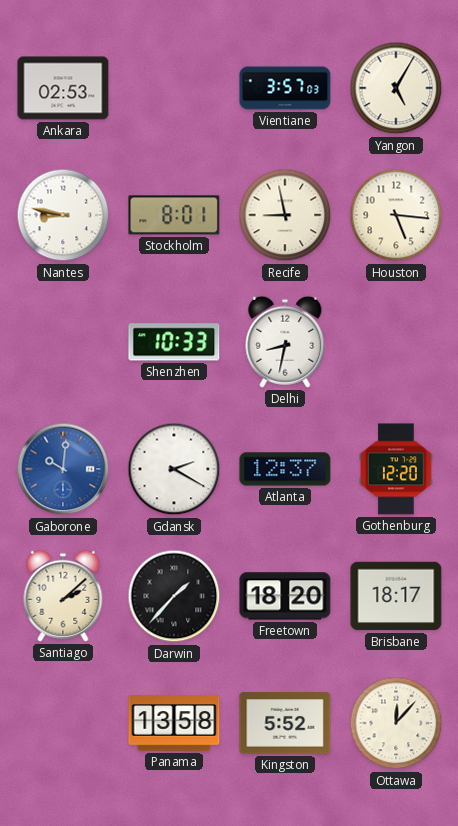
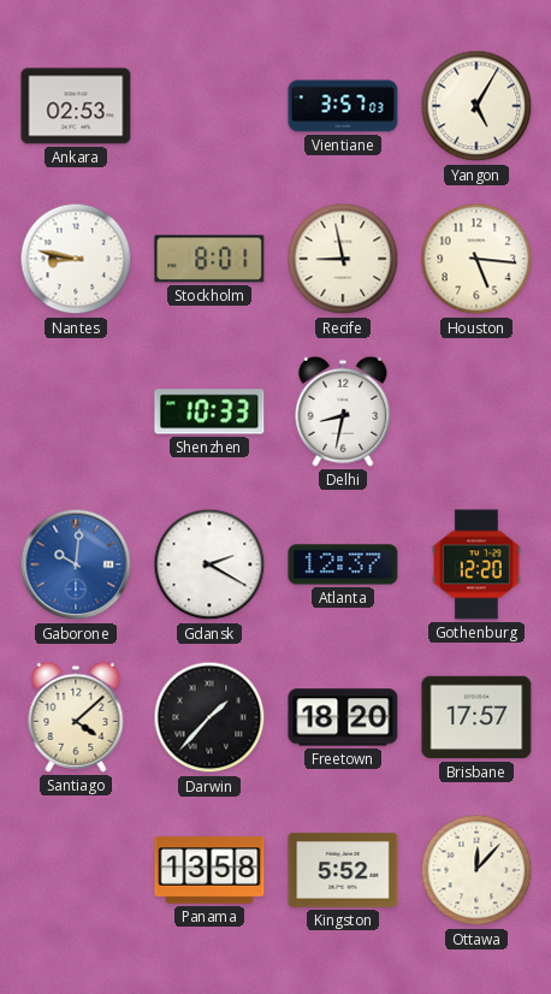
Santiago: 2:08 -> 4:08
Brisbane: 18:17 -> 17:57
